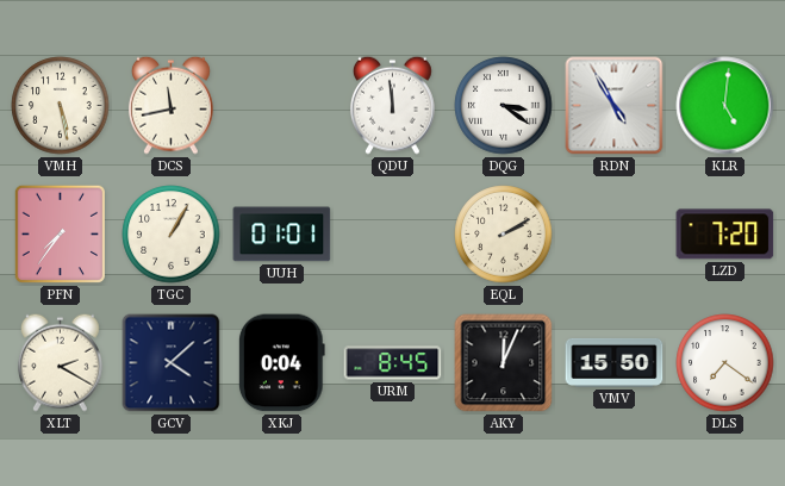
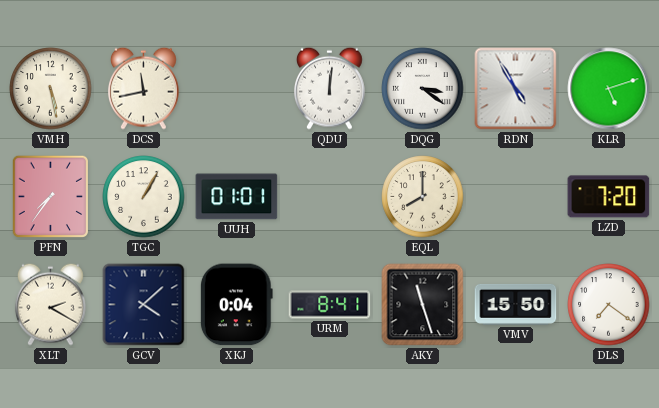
QDU: 11:59 -> 12:01
KLR: 5:01 -> 5:12
EQL: 2:10 -> 8:00
URM: 8:45 -> 8:41
AKY: 12:04 -> 11:27
